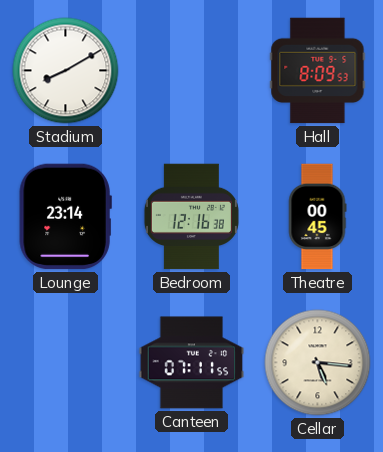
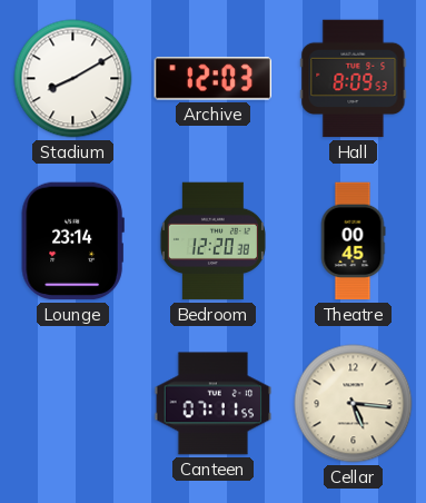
Archive: none -> 12:03
Bedroom: 12:16 -> 12:20
